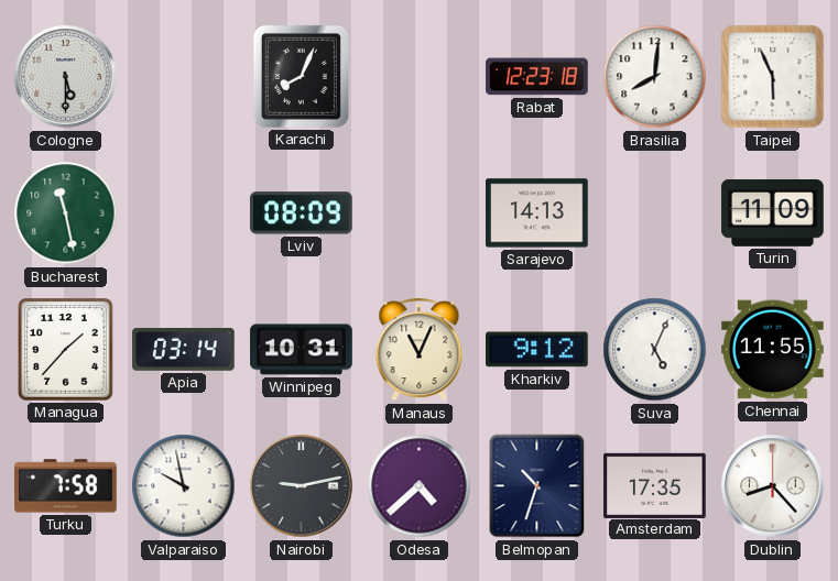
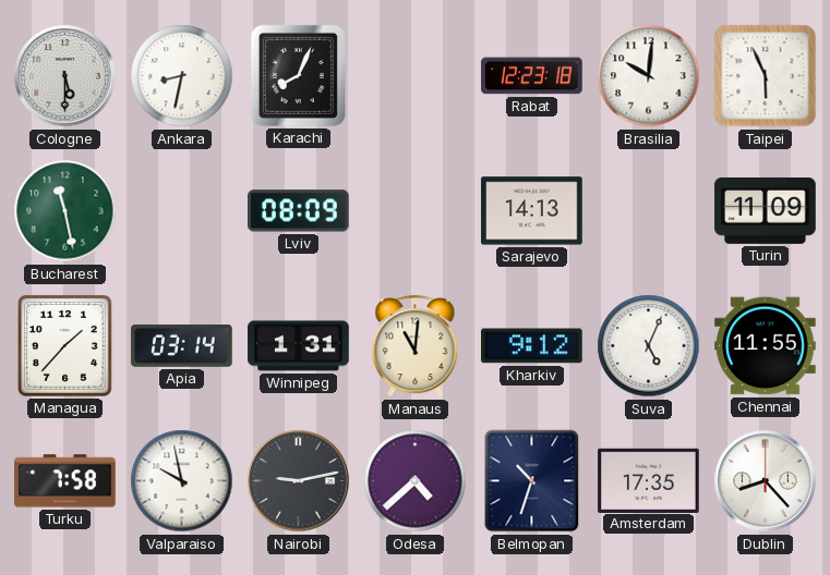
Ankara: none -> 8:32
Brasilia: 8:01 -> 10:01
Winnipeg: 10:31 -> 1:31
Manaus: 11:04 -> 11:01
